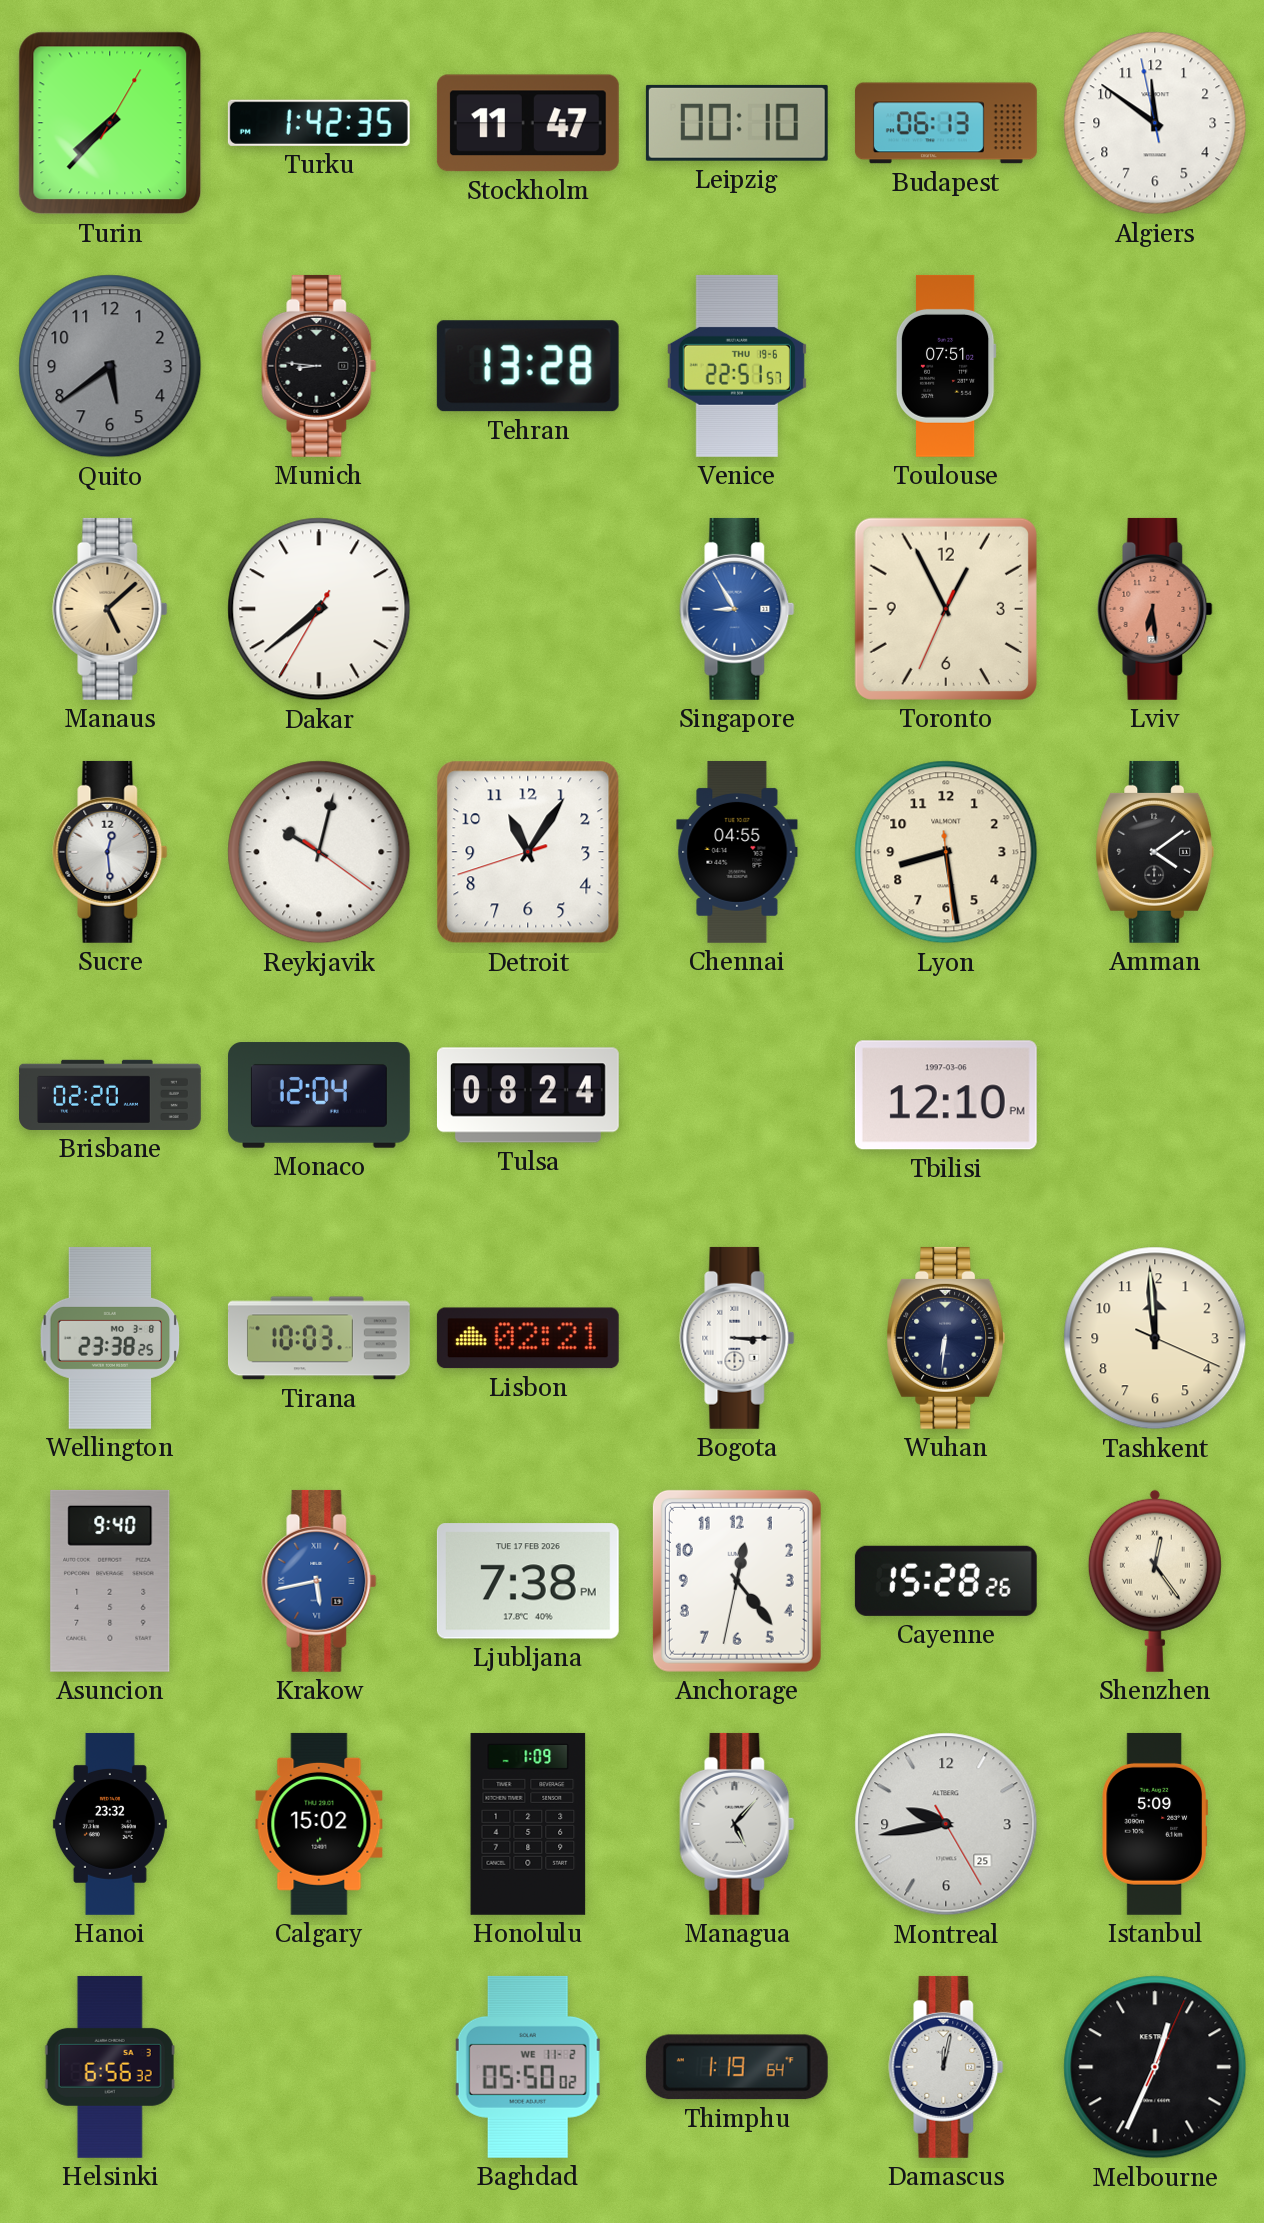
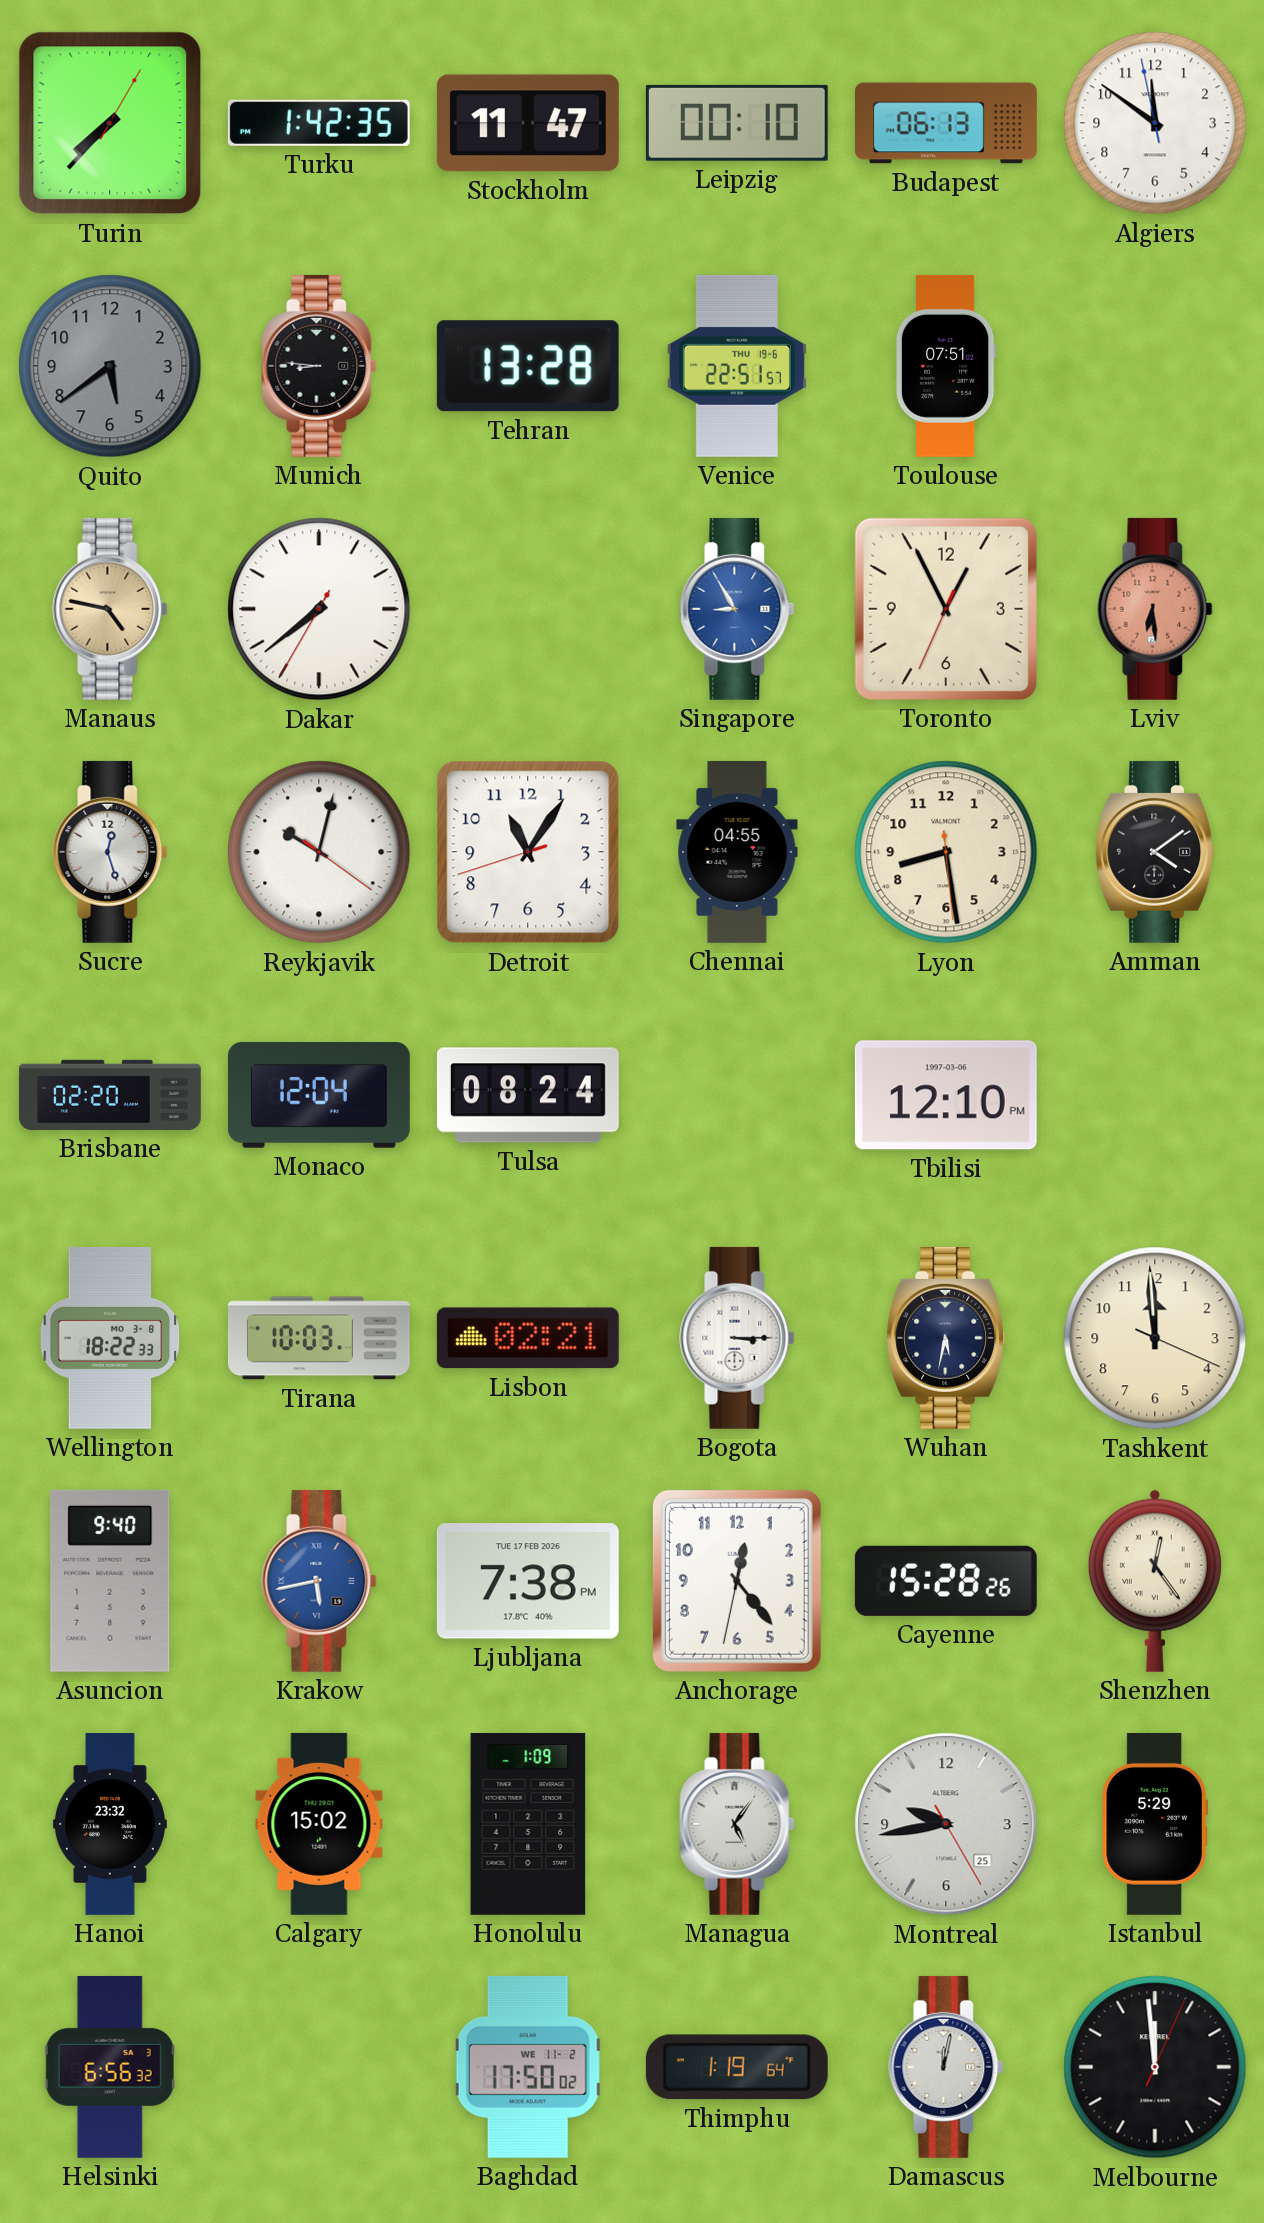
Manaus: 5:08 -> 4:47
Sucre: 12:29 -> 12:27
Wellington: 23:38 -> 18:22
Wuhan: 6:31 -> 5:32
Managua: 5:07 -> 5:06
Istanbul: 5:09 -> 5:29
Baghdad: 05:50 -> 17:50
Melbourne: 12:34 -> 11:59
